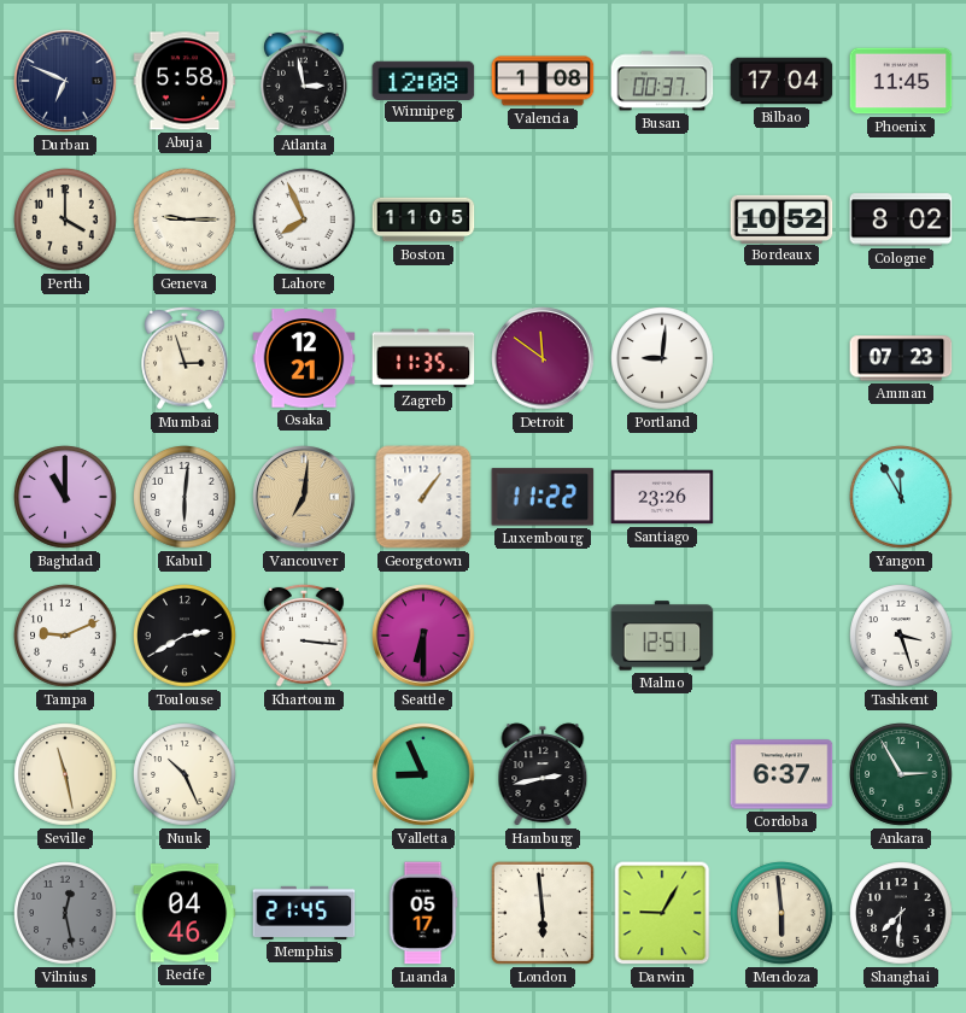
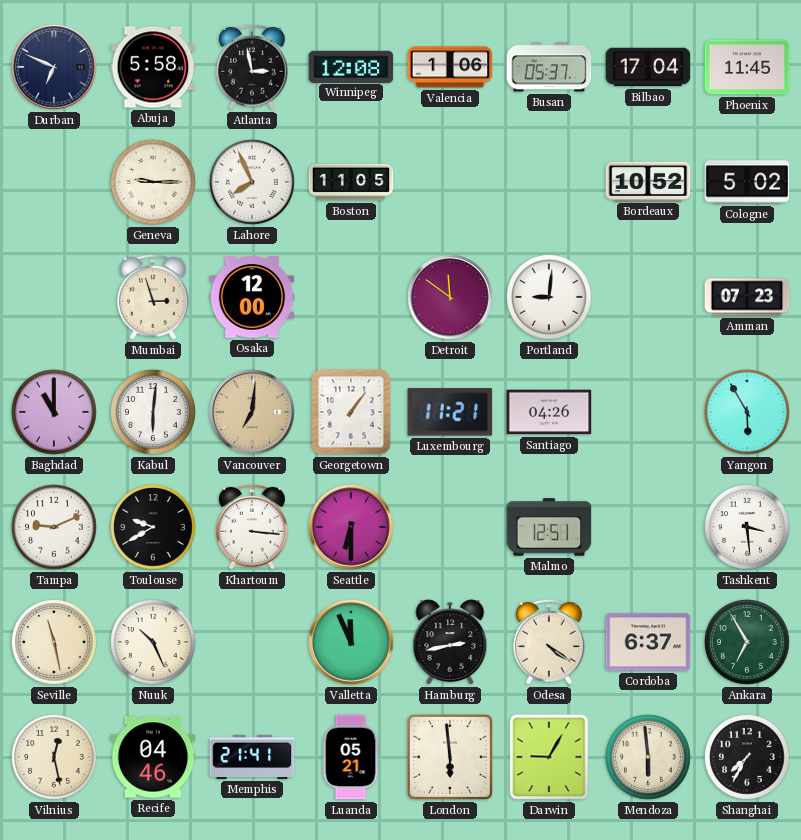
Valencia: 1:08 -> 1:06
Busan: 00:37 -> 05:37
Perth: 4:00 -> none
Cologne: 8:02 -> 5:02
Osaka: 12:21 -> 12:00
Zagreb: 11:35 -> none
Luxembourg: 11:22 -> 11:21
Santiago: 23:26 -> 04:26
Yangon: 11:55 -> 5:55
Toulouse: 2:40 -> 9:40
Tashkent: 3:27 -> 3:29
Valletta: 8:56 -> 11:56
Odesa: none -> 4:21
Ankara: 2:55 -> 6:55
Vilnius dial: grey -> cream
Memphis: 21:45 -> 21:41
Luanda: 05:17 -> 05:21
Shanghai: 7:31 -> 7:35
